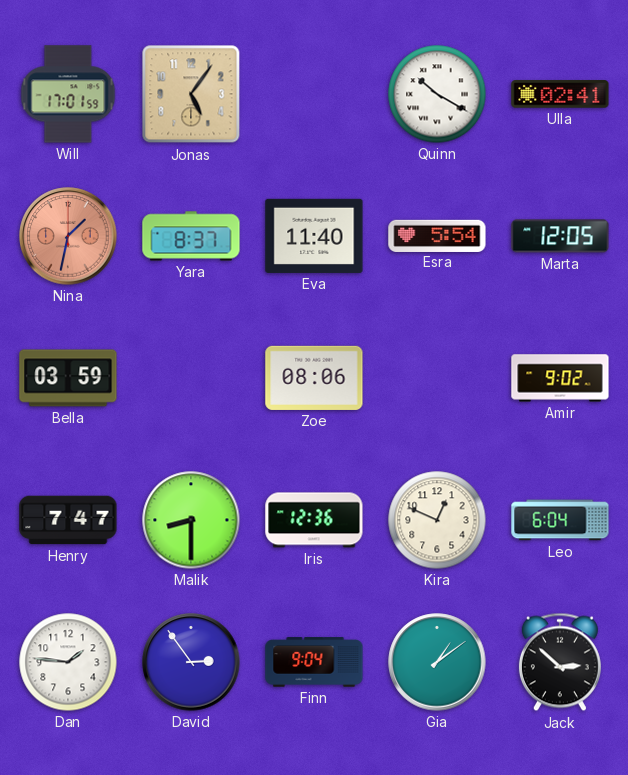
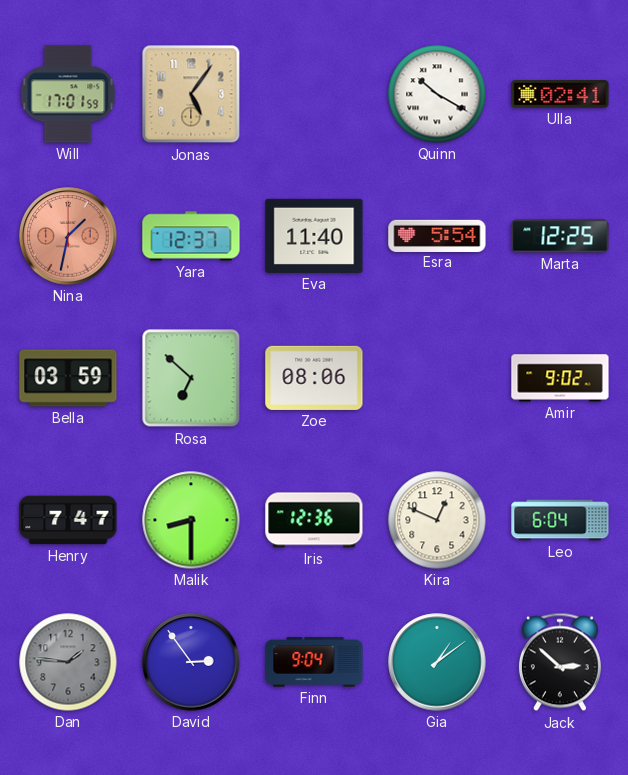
Yara: 8:37 -> 12:37
Marta: 12:05 -> 12:25
Rosa: none -> 6:52
Dan dial: white -> grey
